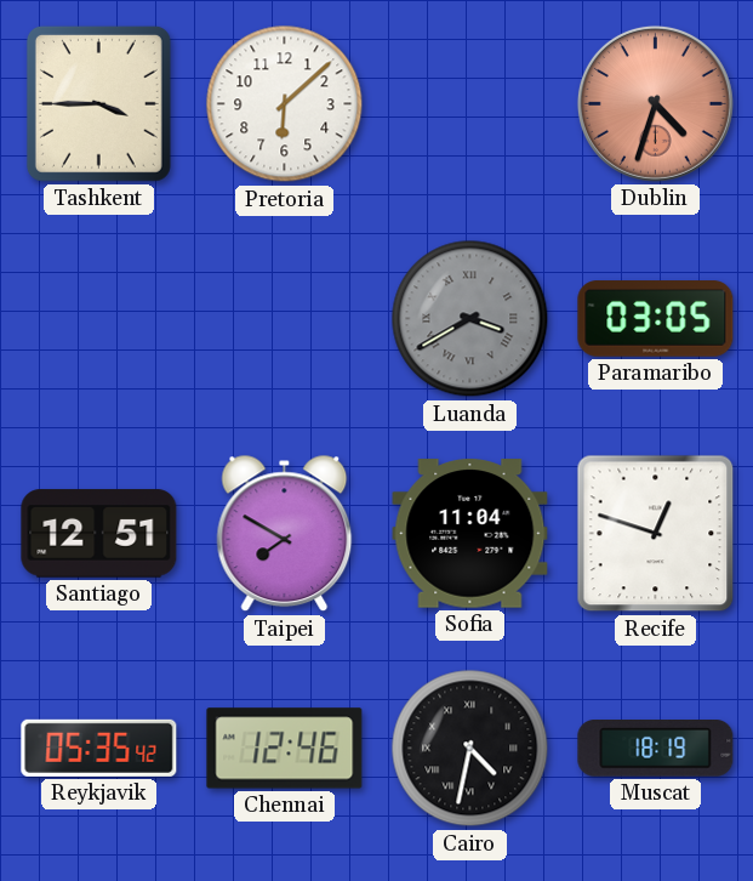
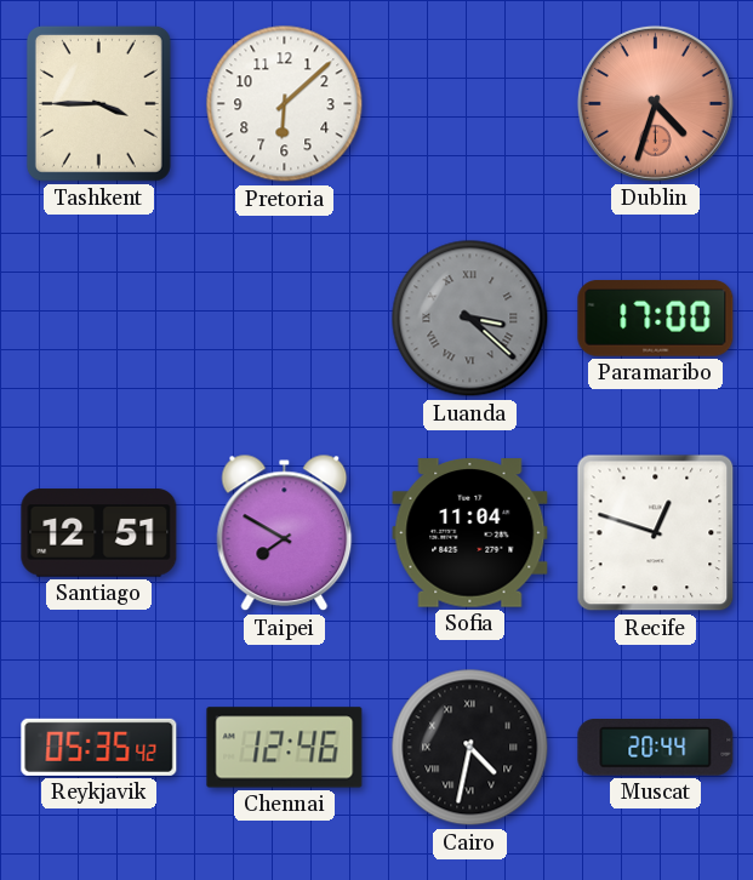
Luanda: 3:40 -> 3:22
Paramaribo: 03:05 -> 17:00
Muscat: 18:19 -> 20:44
